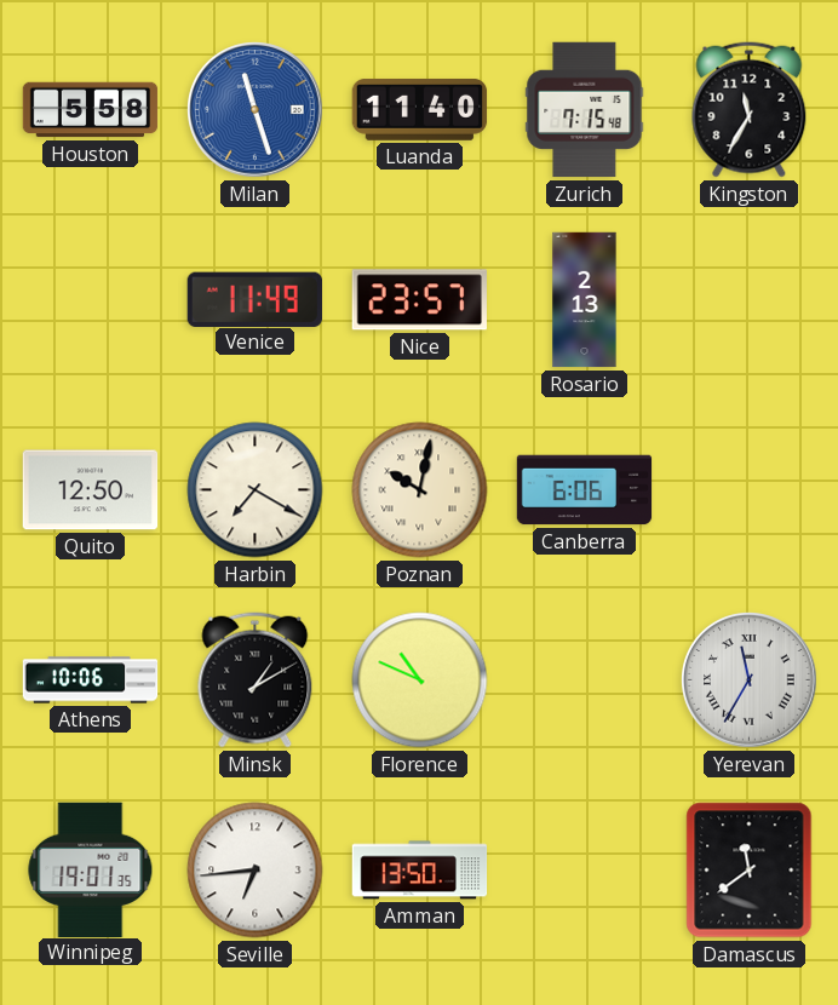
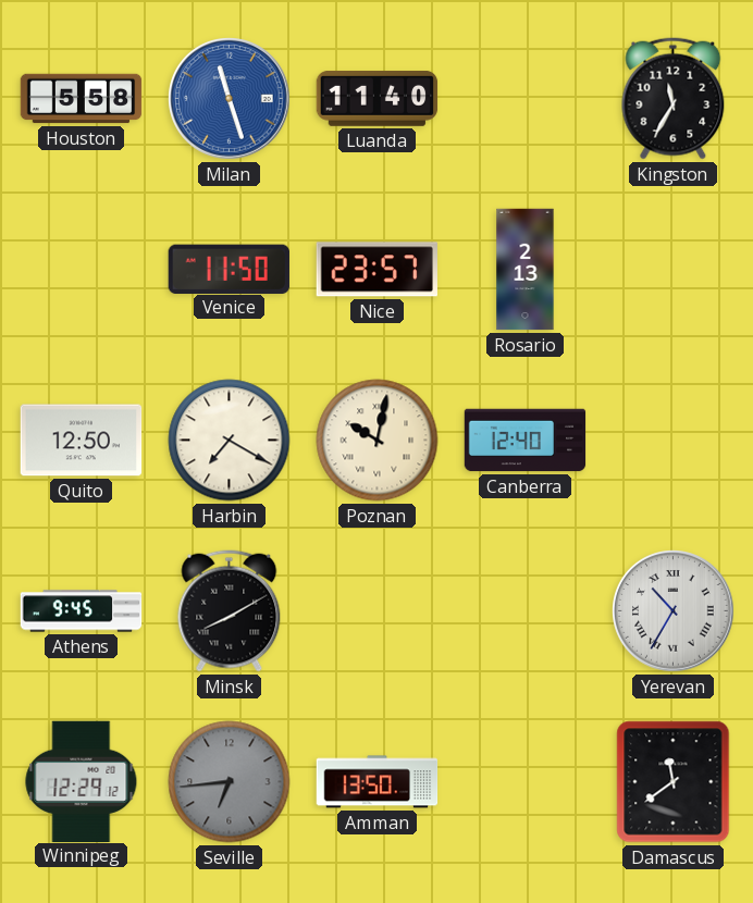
Zurich: 7:15 -> none
Venice: 11:49 -> 11:50
Canberra: 6:06 -> 12:40
Athens: 10:06 -> 9:45
Minsk: 1:10 -> 8:10
Florence: 10:49 -> none
Yerevan: 11:35 -> 10:35
Winnipeg: 19:01 -> 12:29
Seville dial: white -> grey
